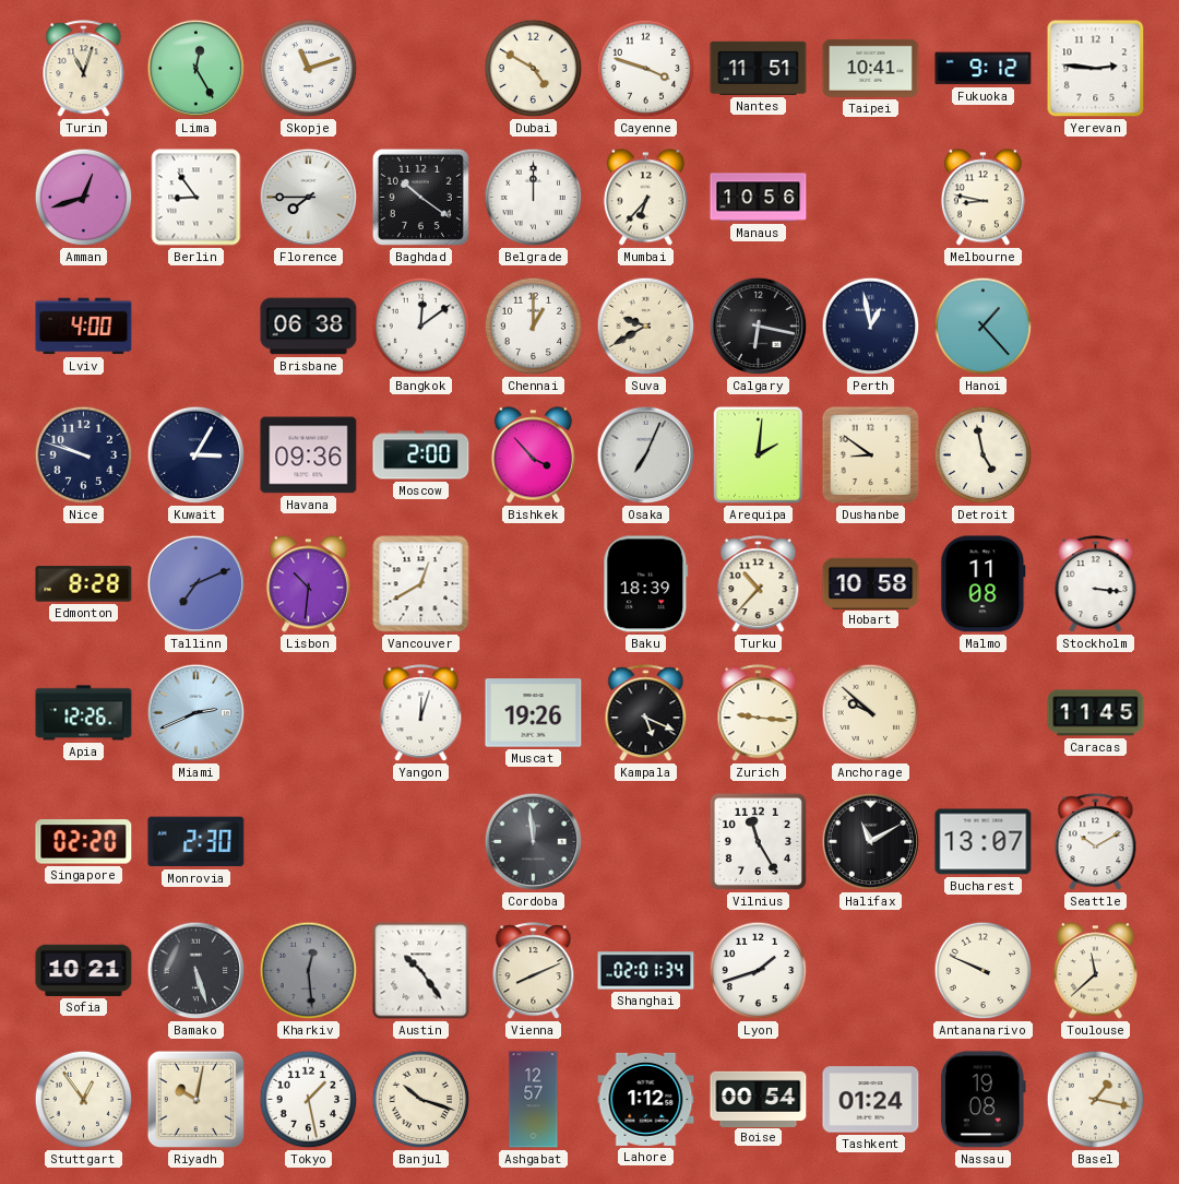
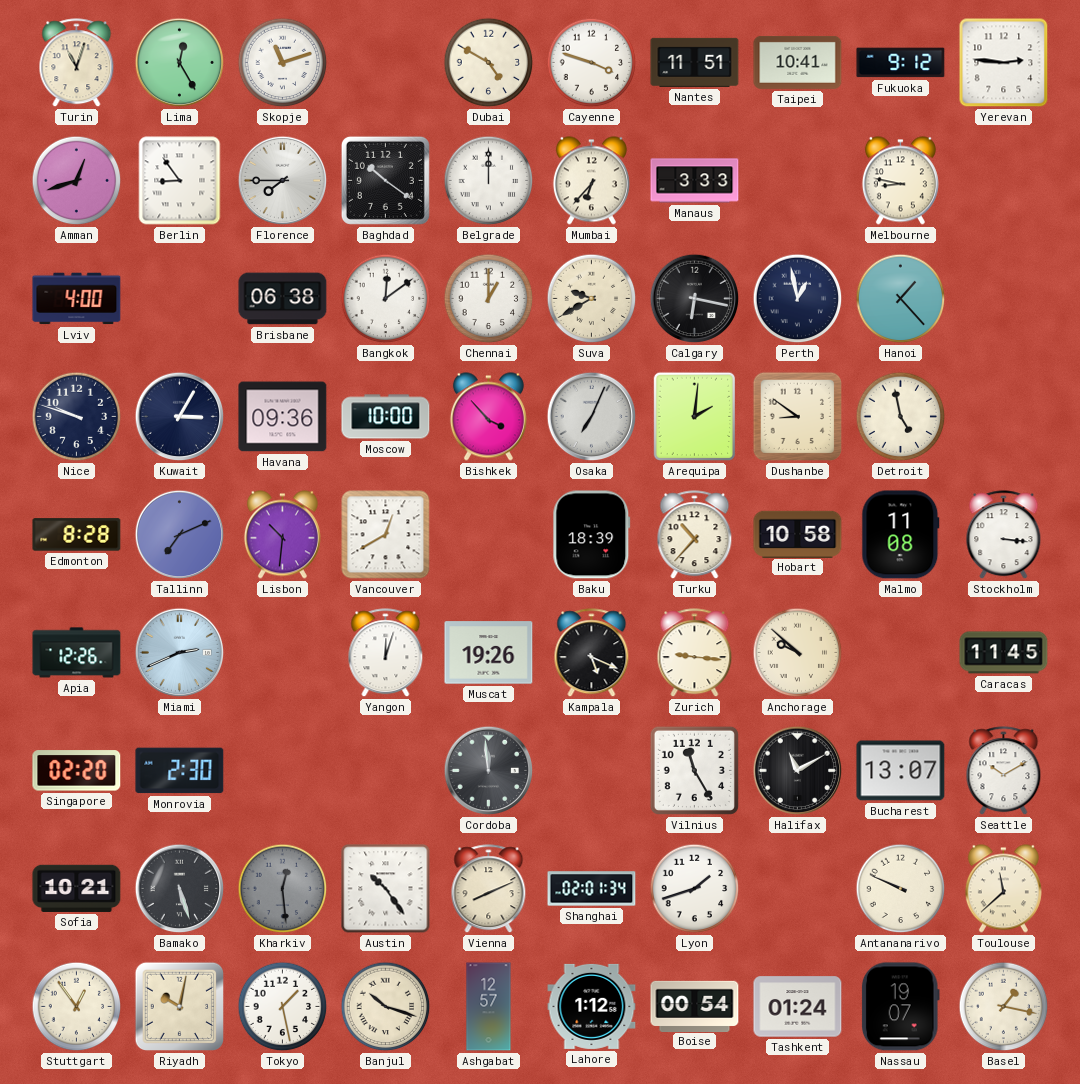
Manaus: 10:56 -> 3:33
Moscow: 2:00 -> 10:00
Nassau: 19:08 -> 19:07
